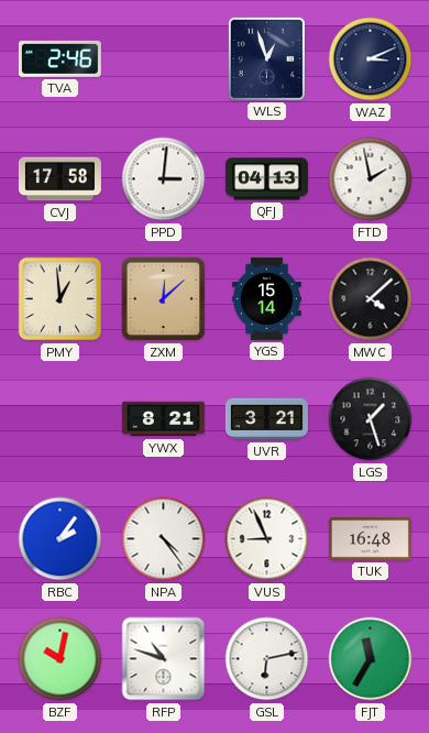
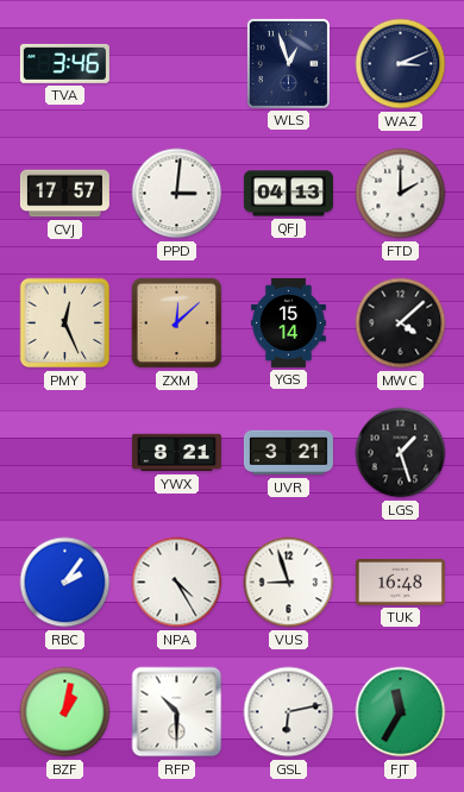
TVA: 2:46 -> 3:46
CVJ: 17:58 -> 17:57
FTD: 1:58 -> 2:00
PMY: 12:59 -> 12:26
NPA: 4:24 -> 4:25
VUS: 8:56 -> 8:57
BZF: 10:02 -> 1:02
RFP: 10:48 -> 10:30
